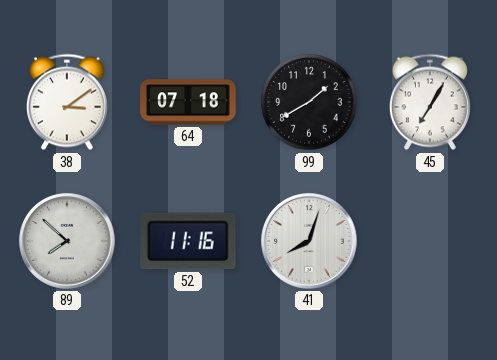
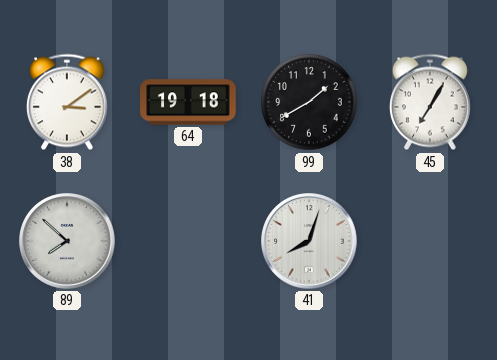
64: 07:18 -> 19:18
52: 11:16 -> none
